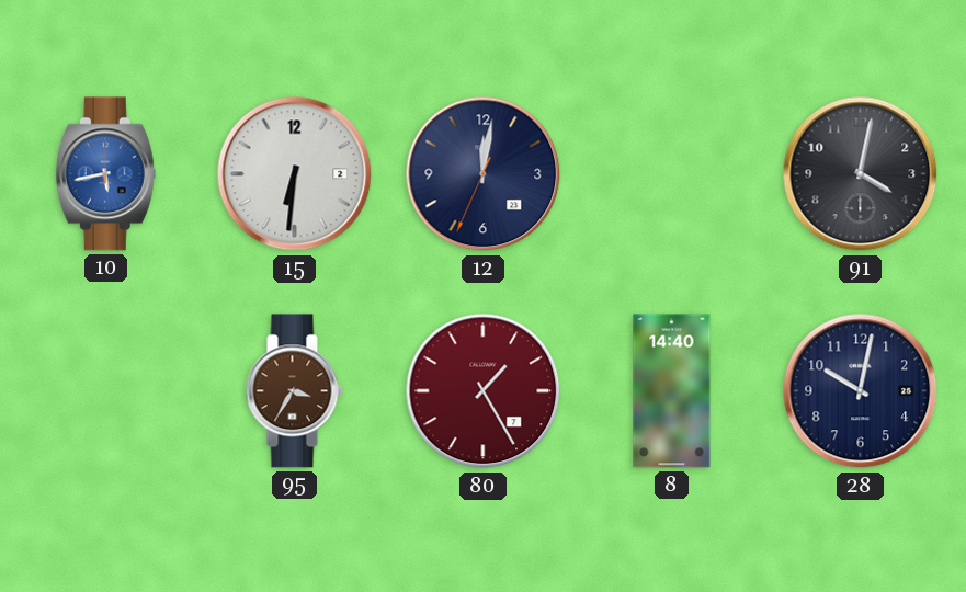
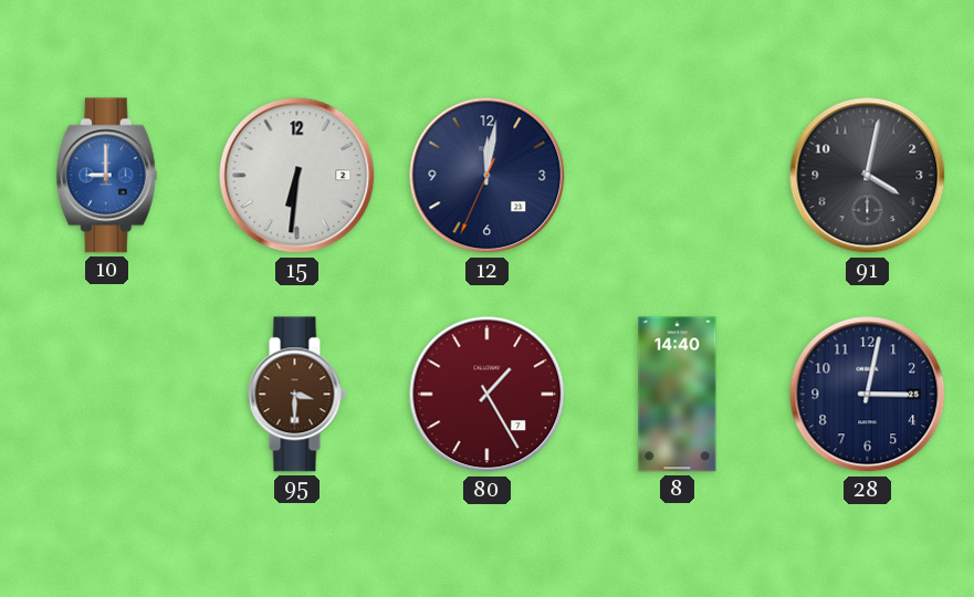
10: 5:43 -> 9:00
95: 3:35 -> 3:30
28: 10:02 -> 3:02
